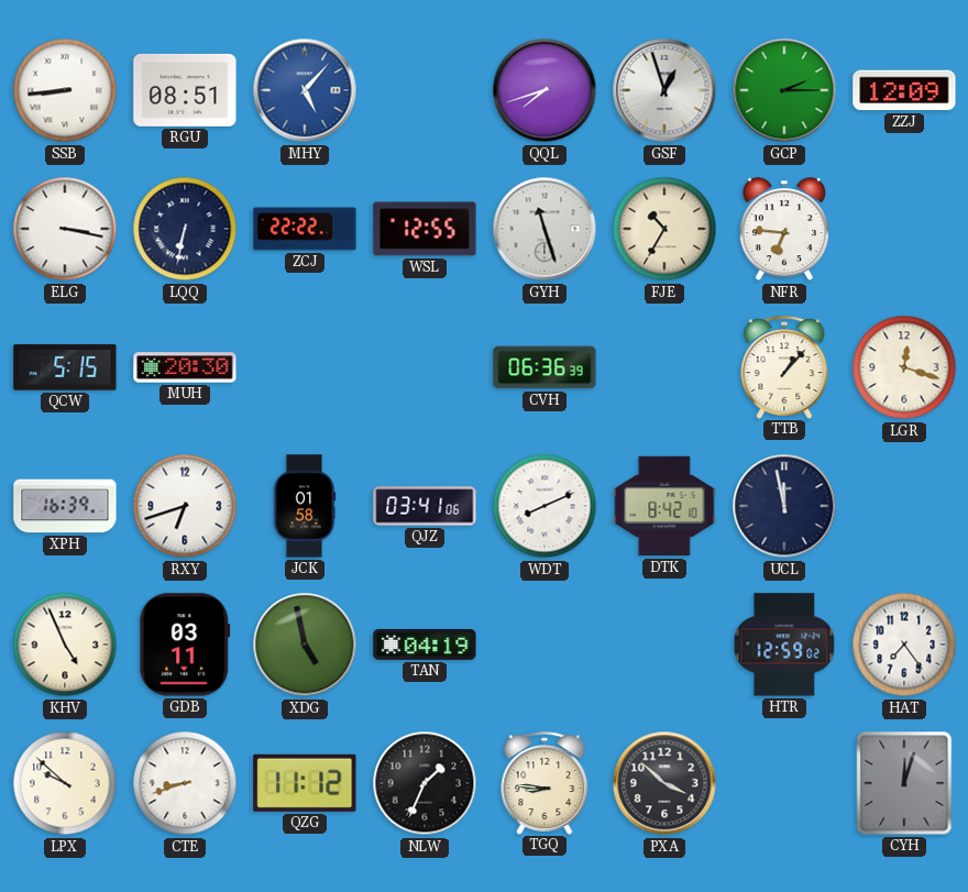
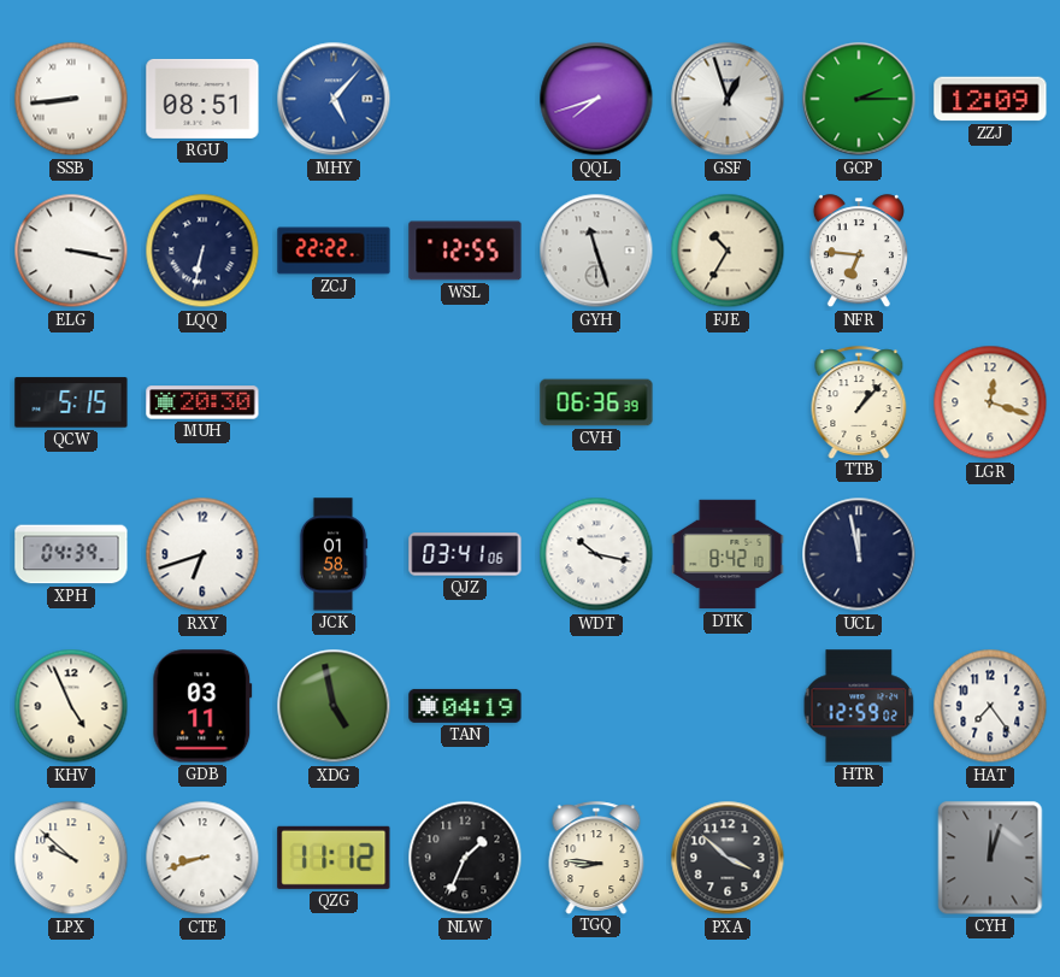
XPH: 16:39 -> 04:39
WDT: 8:11 -> 10:17
